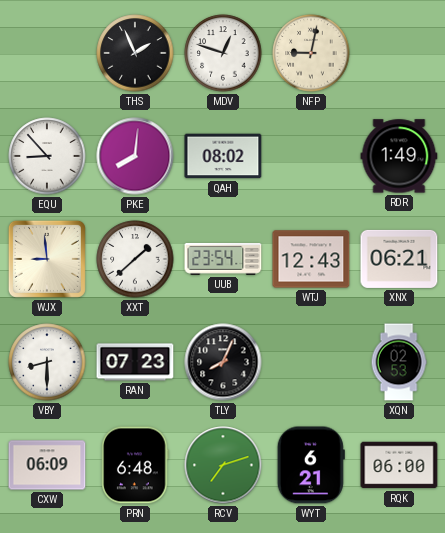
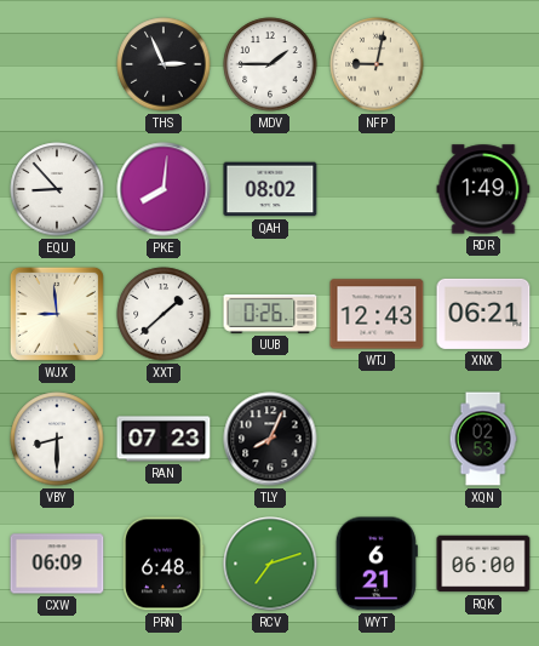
THS: 1:56 -> 2:56
MDV: 12:48 -> 1:45
UUB: 23:54 -> 0:26
